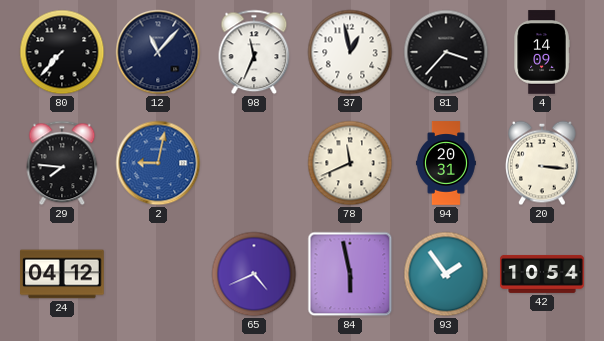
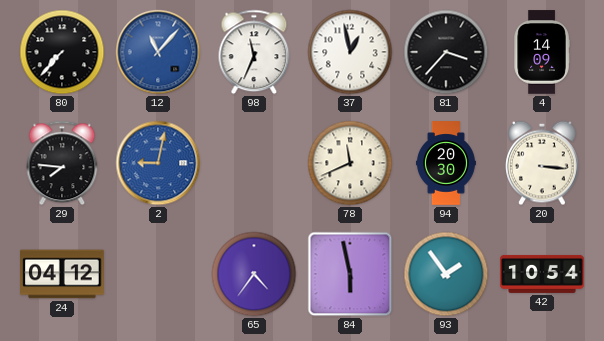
12 dial: navy -> blue
94: 20:31 -> 20:30
65: 4:41 -> 4:36
